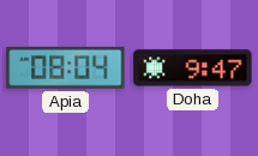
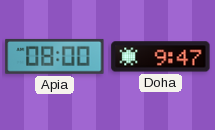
Apia: 08:04 -> 08:00
